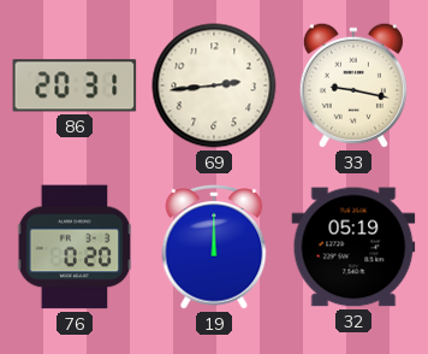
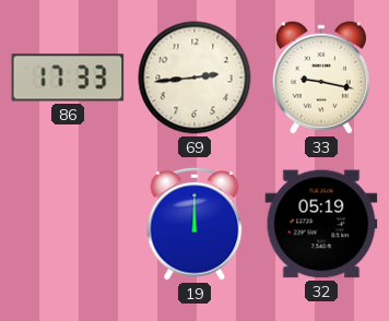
86: 20:31 -> 17:33
76: 0:20 -> none
